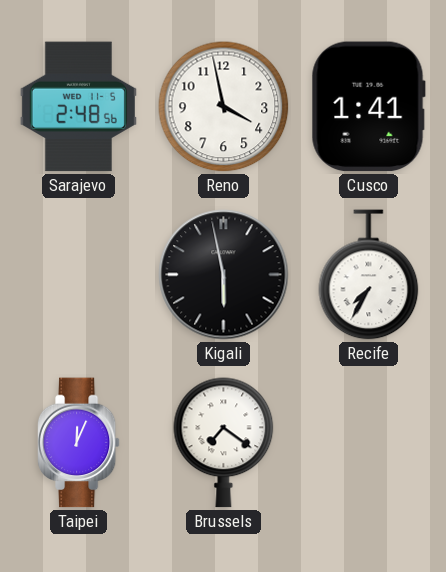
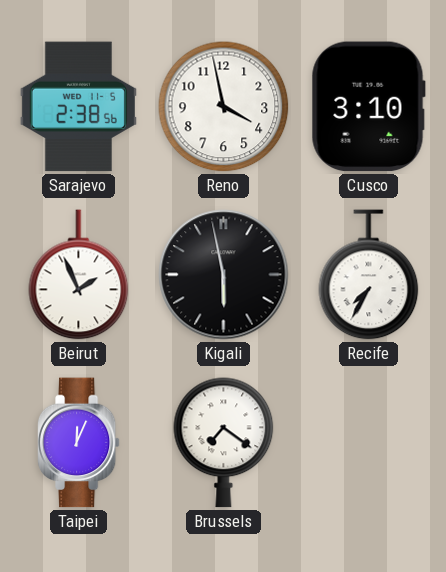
Sarajevo: 2:48 -> 2:38
Cusco: 1:41 -> 3:10
Beirut: none -> 1:56
